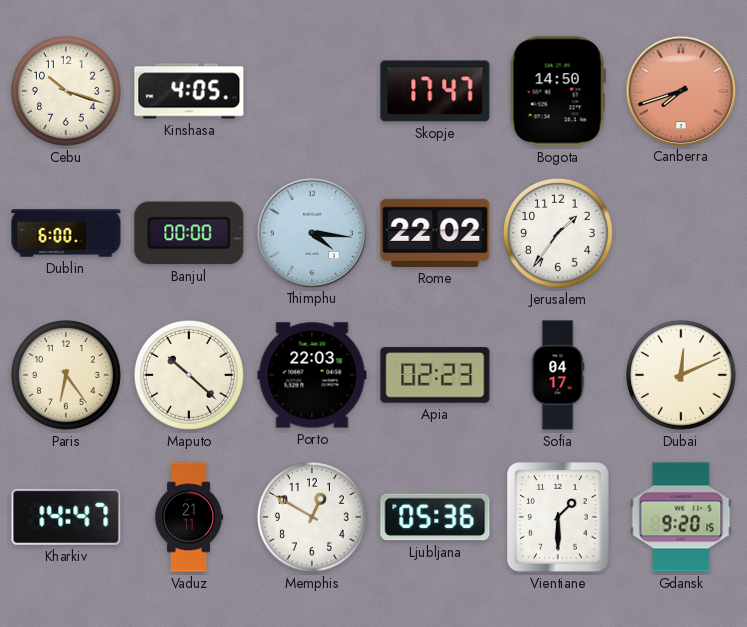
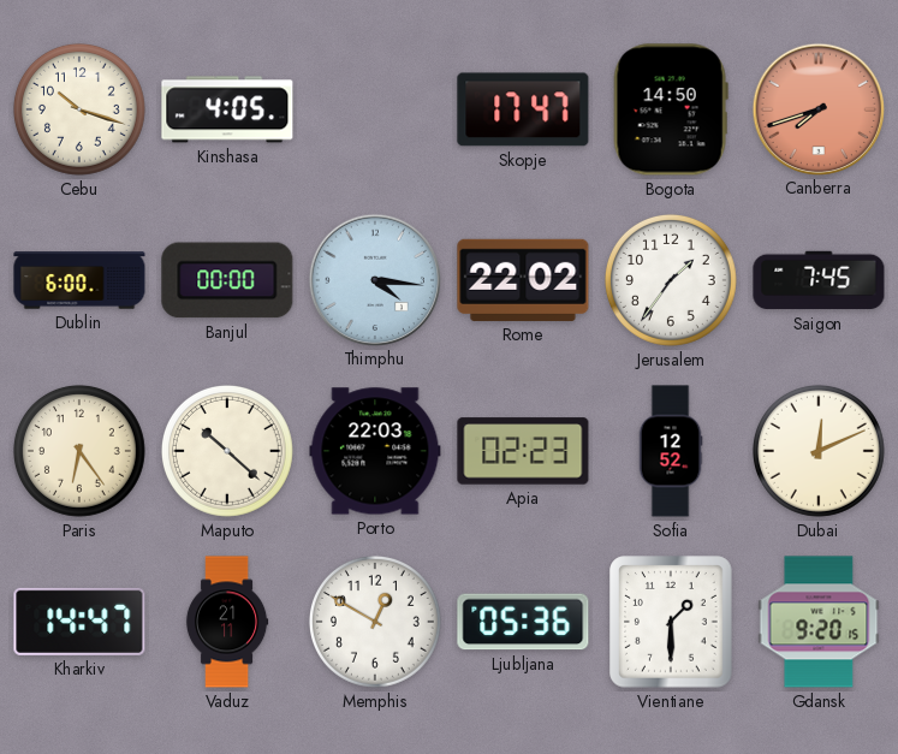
Saigon: none -> 7:45
Sofia: 04:17 -> 12:52
